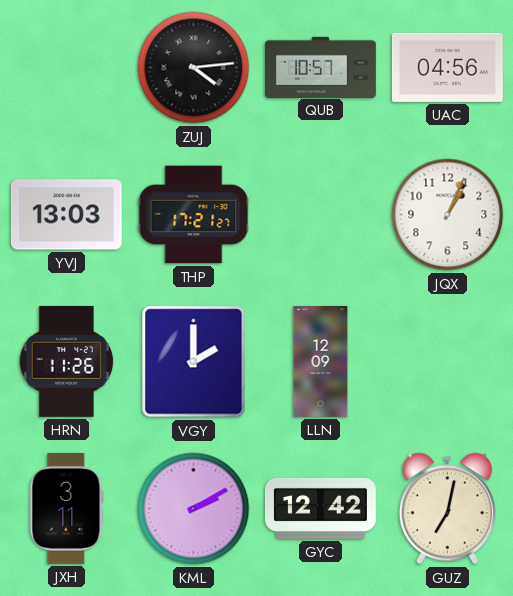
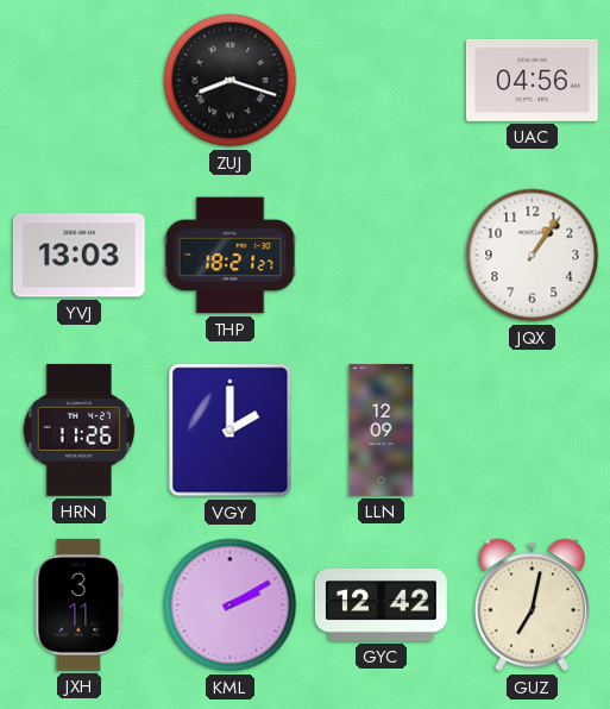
ZUJ: 4:14 -> 8:18
QUB: 10:57 -> none
THP: 17:21 -> 18:21
JQX: 1:04 -> 1:06
